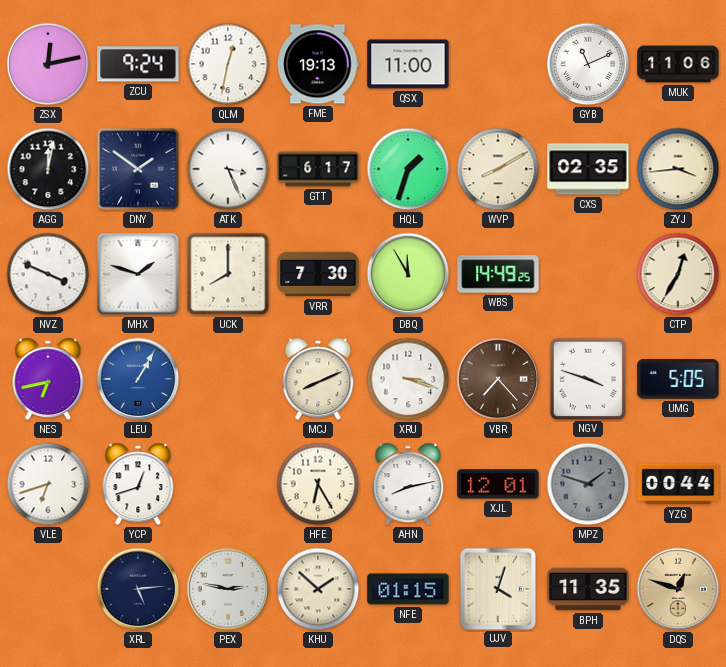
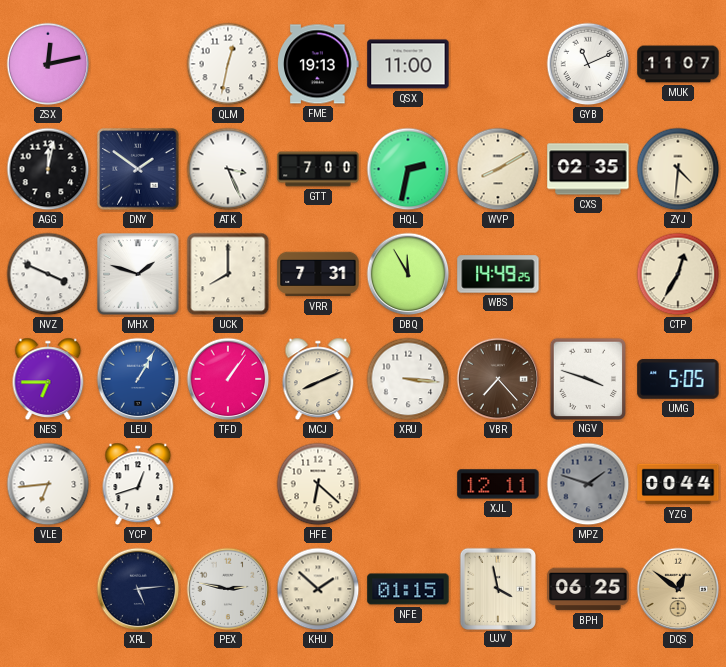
ZCU: 9:24 -> none
MUK: 11:06 -> 11:07
GTT: 6:17 -> 7:00
HQL: 1:33 -> 2:32
ZYJ: 3:44 -> 4:31
VRR: 7:30 -> 7:31
NES: 6:43 -> 6:45
TFD: none -> 1:06
XRU: 3:18 -> 3:16
VLE: 6:42 -> 6:44
HFE: 6:25 -> 6:22
AHN: 8:13 -> none
XJL: 12:01 -> 12:11
UJV: 4:03 -> 3:58
BPH: 11:35 -> 06:25
DQS: 12:48 -> 12:51
